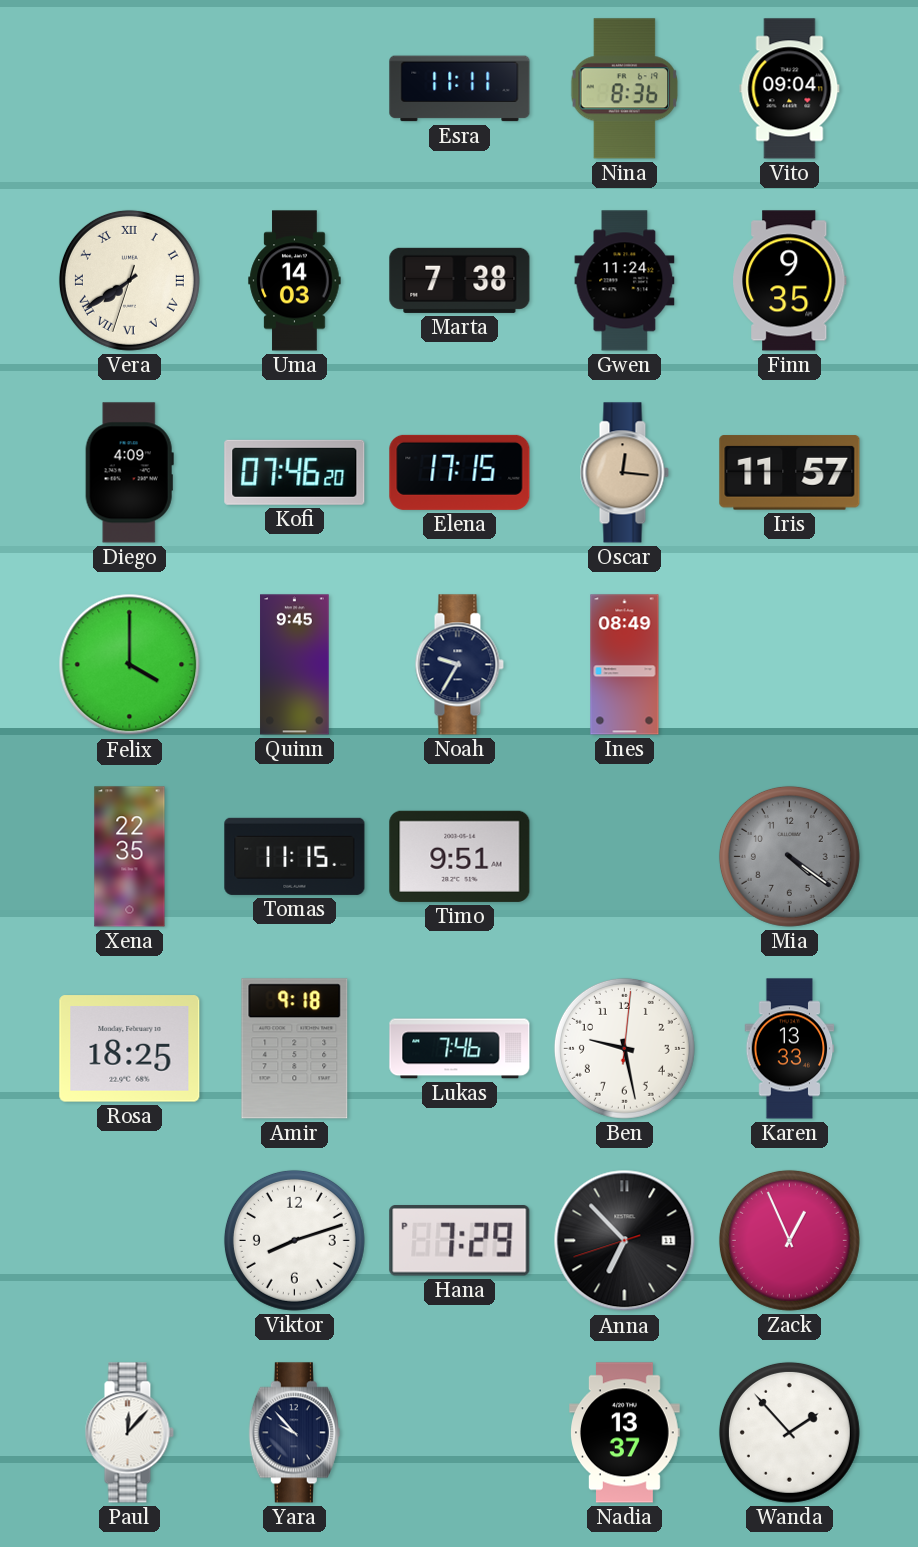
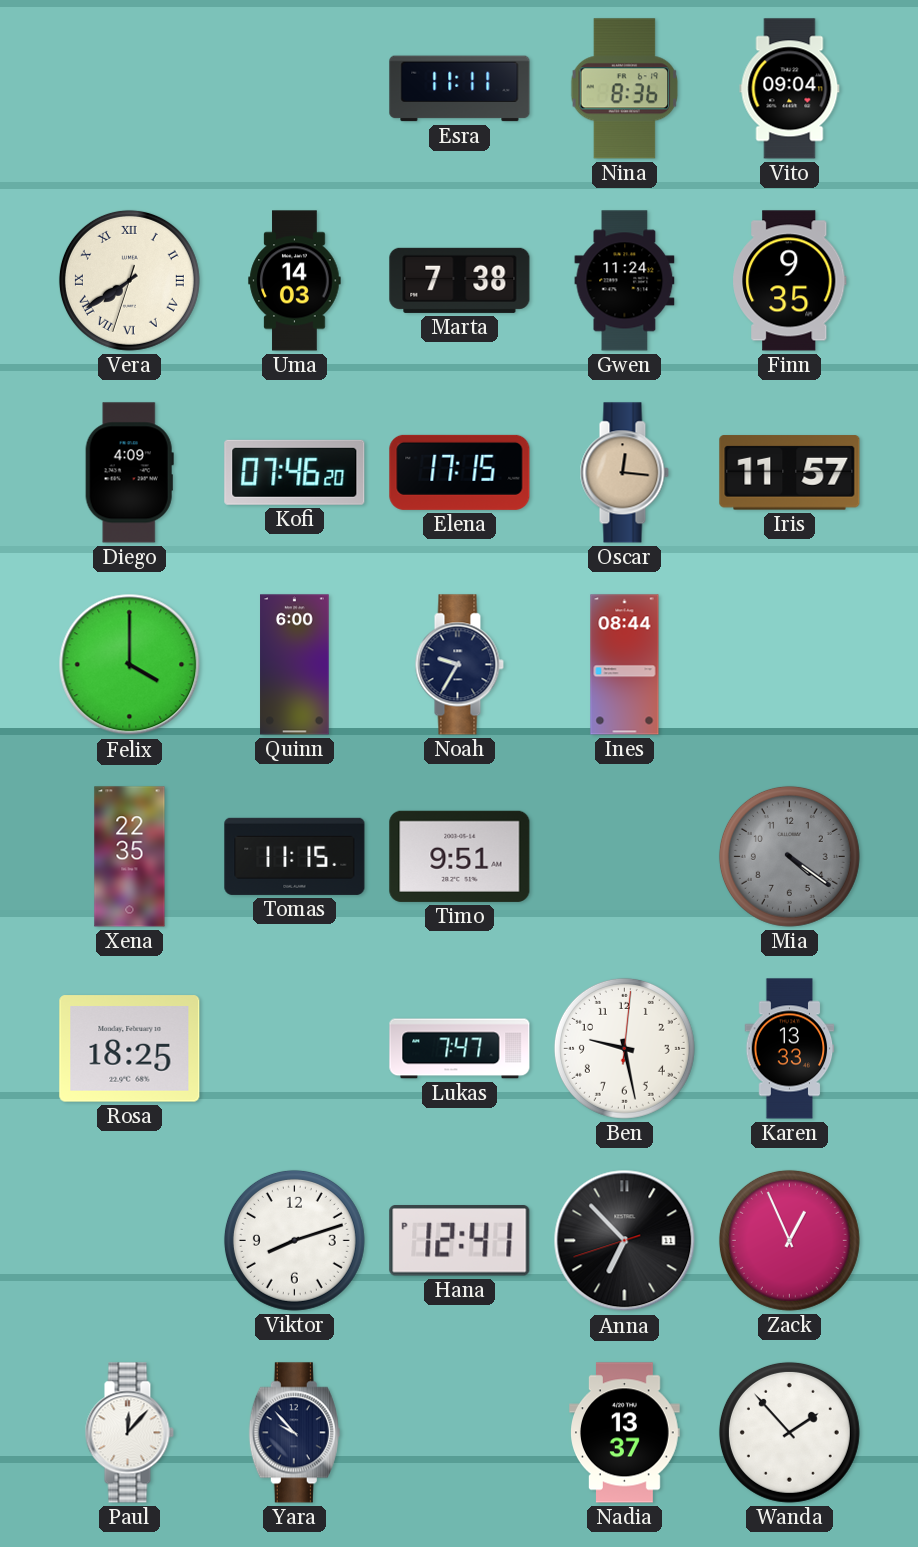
Quinn: 9:45 -> 6:00
Ines: 08:49 -> 08:44
Amir: 9:18 -> none
Lukas: 7:46 -> 7:47
Hana: 7:29 -> 12:41
